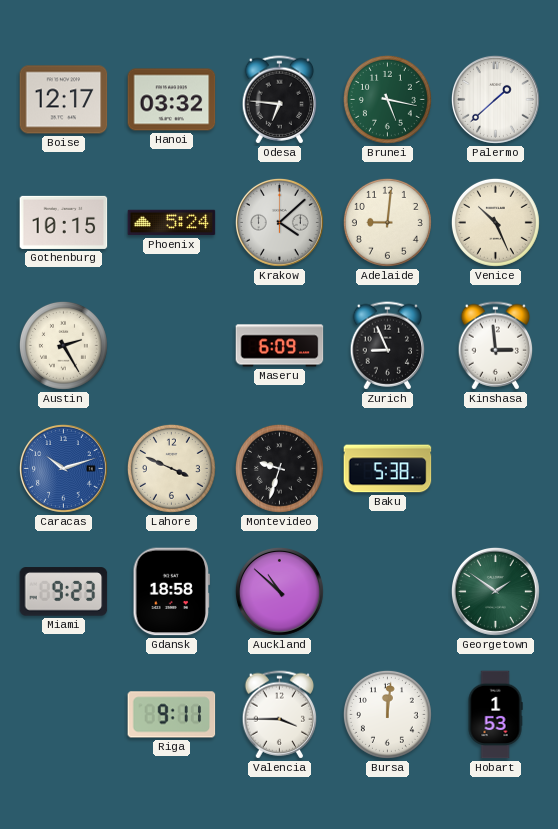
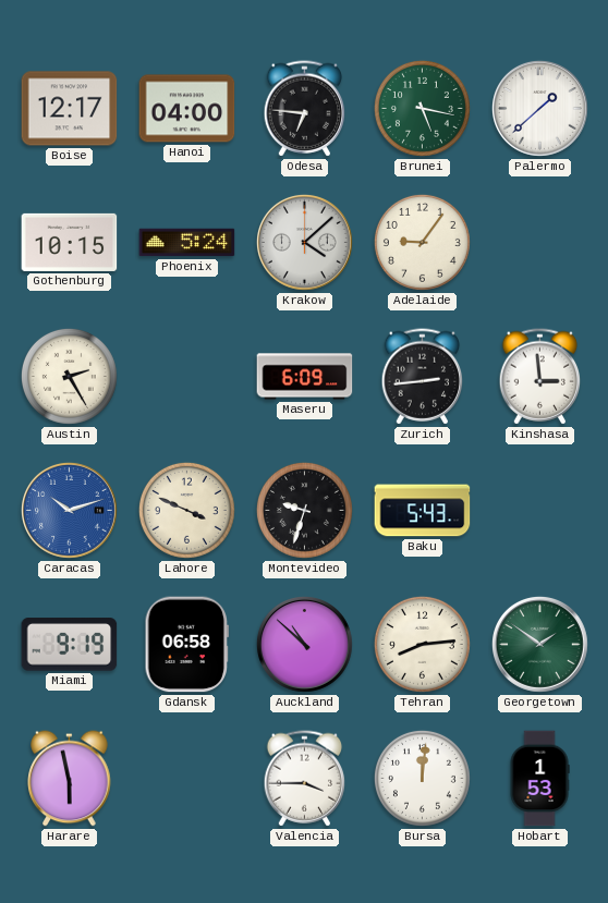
Hanoi: 03:32 -> 04:00
Adelaide: 9:01 -> 9:06
Venice: 10:26 -> none
Zurich: 8:56 -> 2:44
Baku: 5:38 -> 5:43
Miami: 9:23 -> 9:19
Gdansk: 18:58 -> 06:58
Tehran: none -> 8:14
Harare: none -> 5:58
Riga: 9:11 -> none
